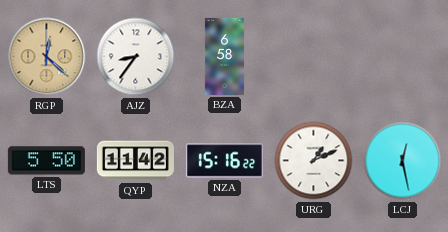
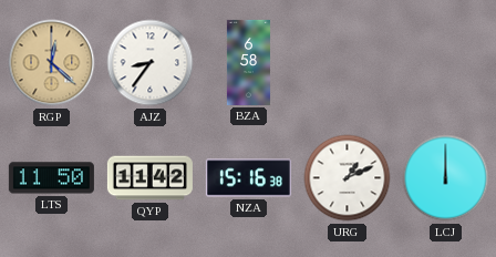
LTS: 5:50 -> 11:50
NZA: 15:16:22 -> 15:16:38
LCJ: 12:28 -> 12:00
